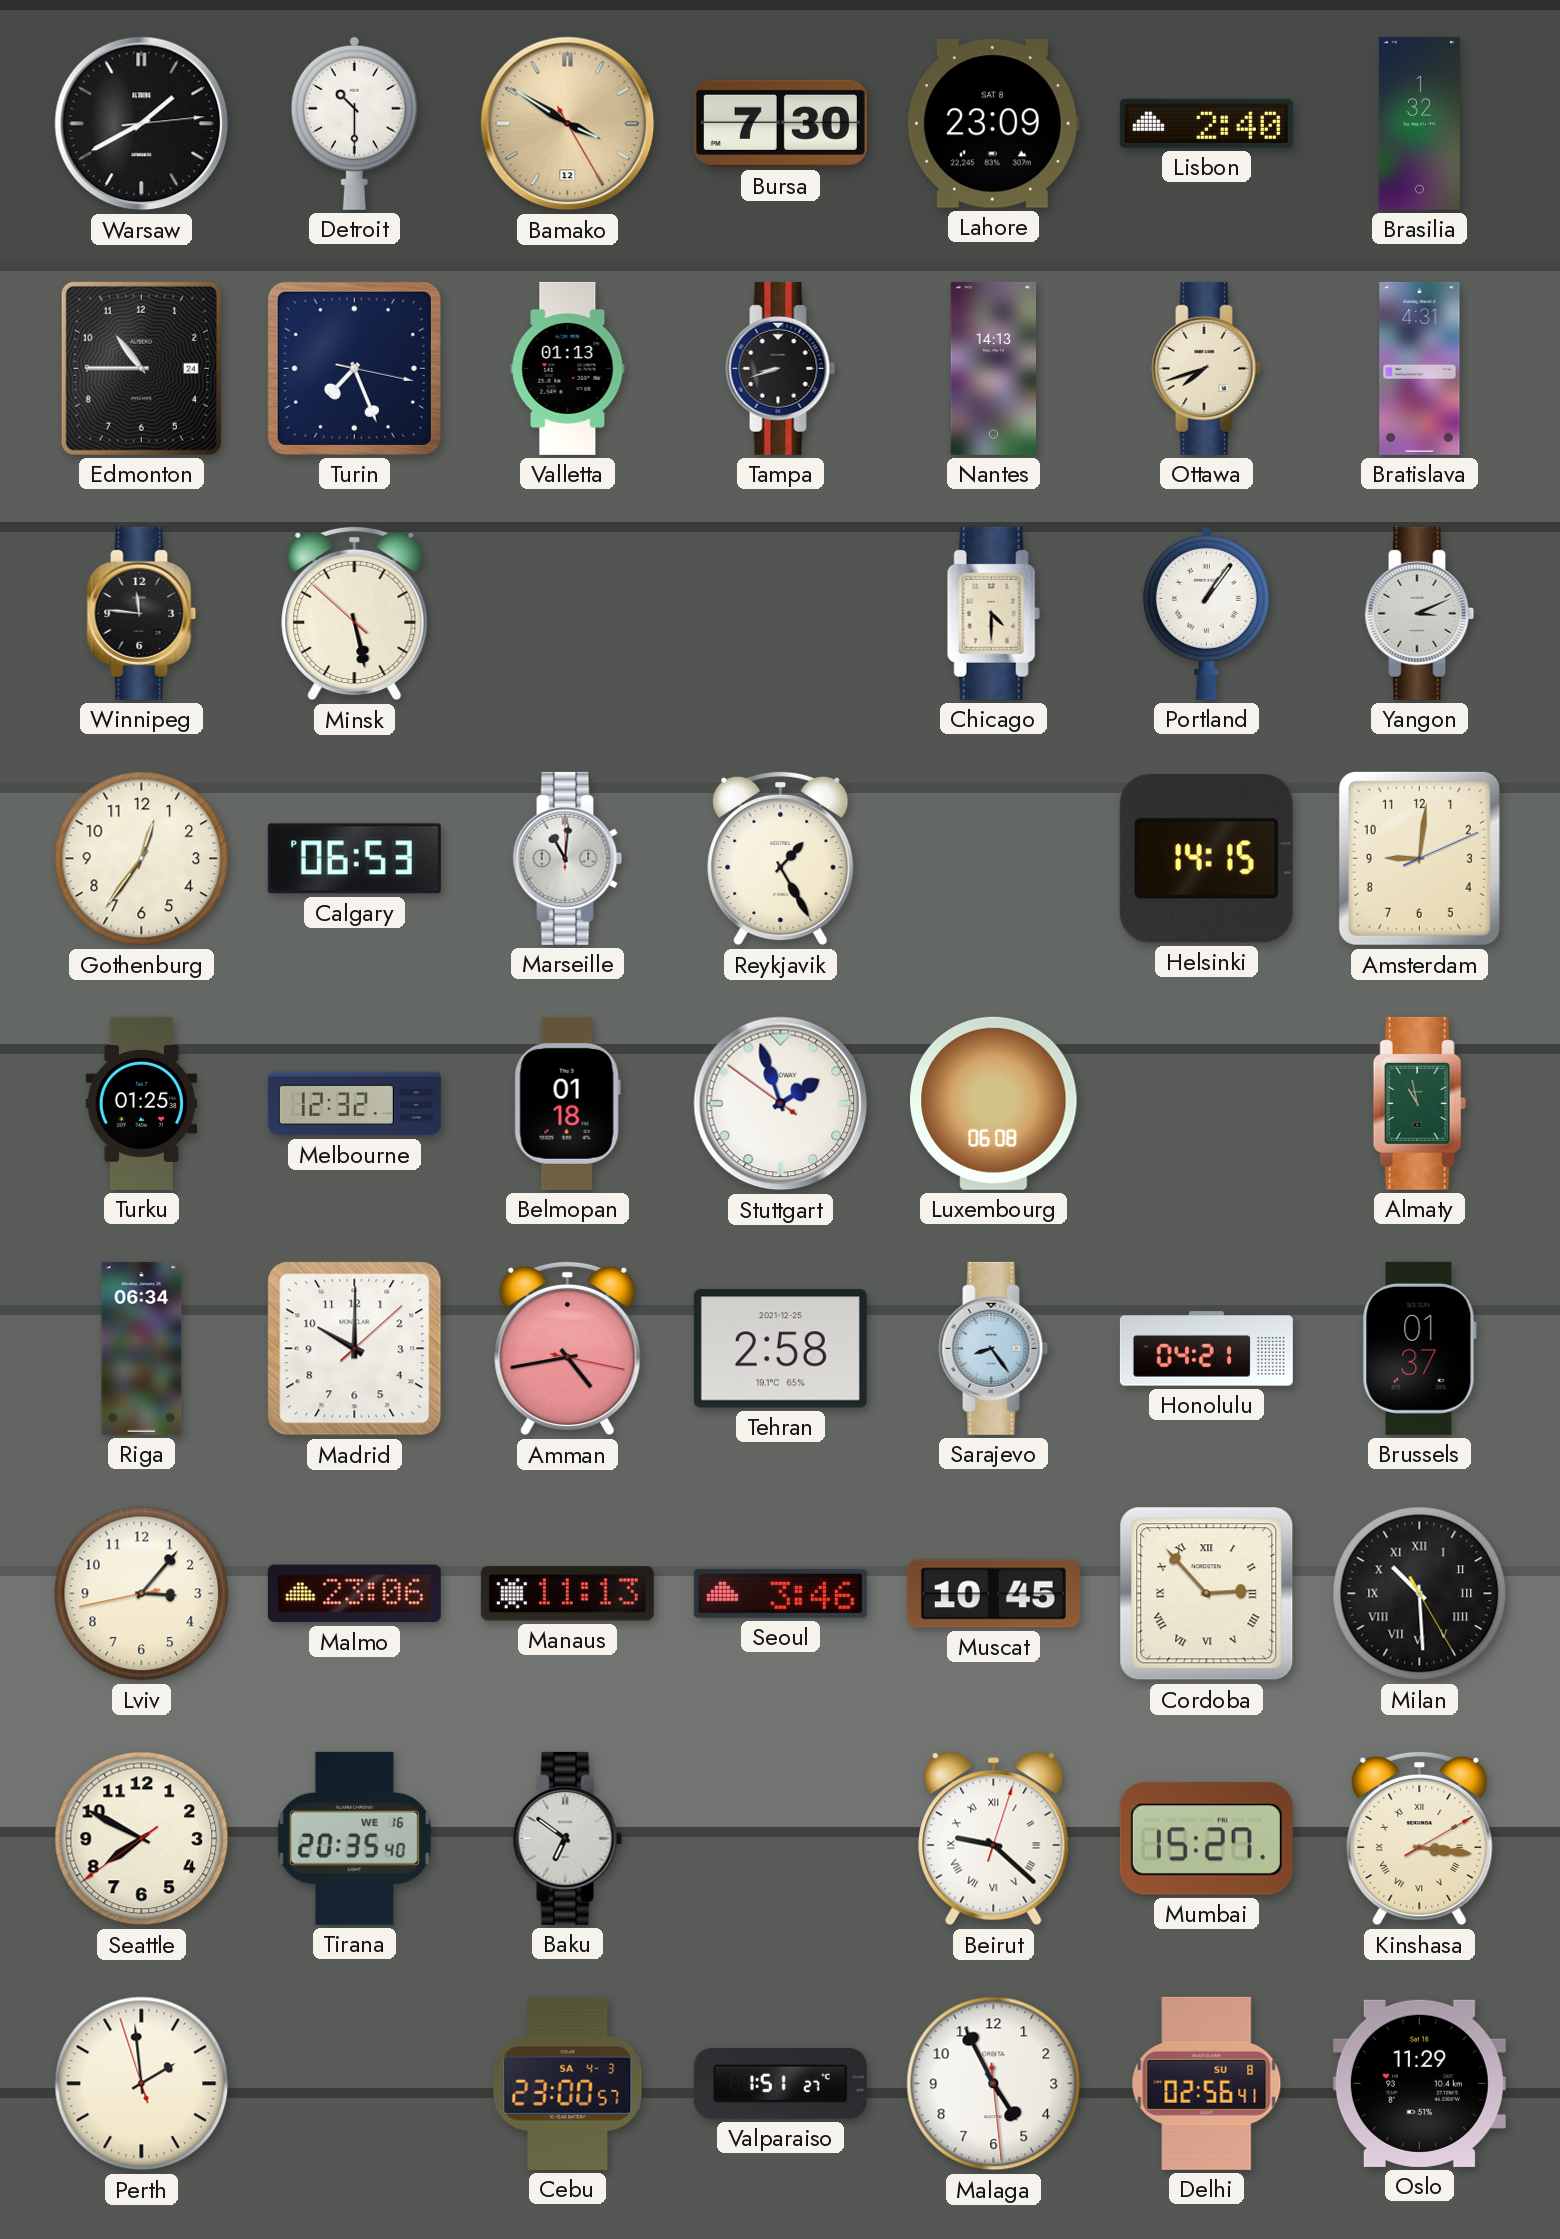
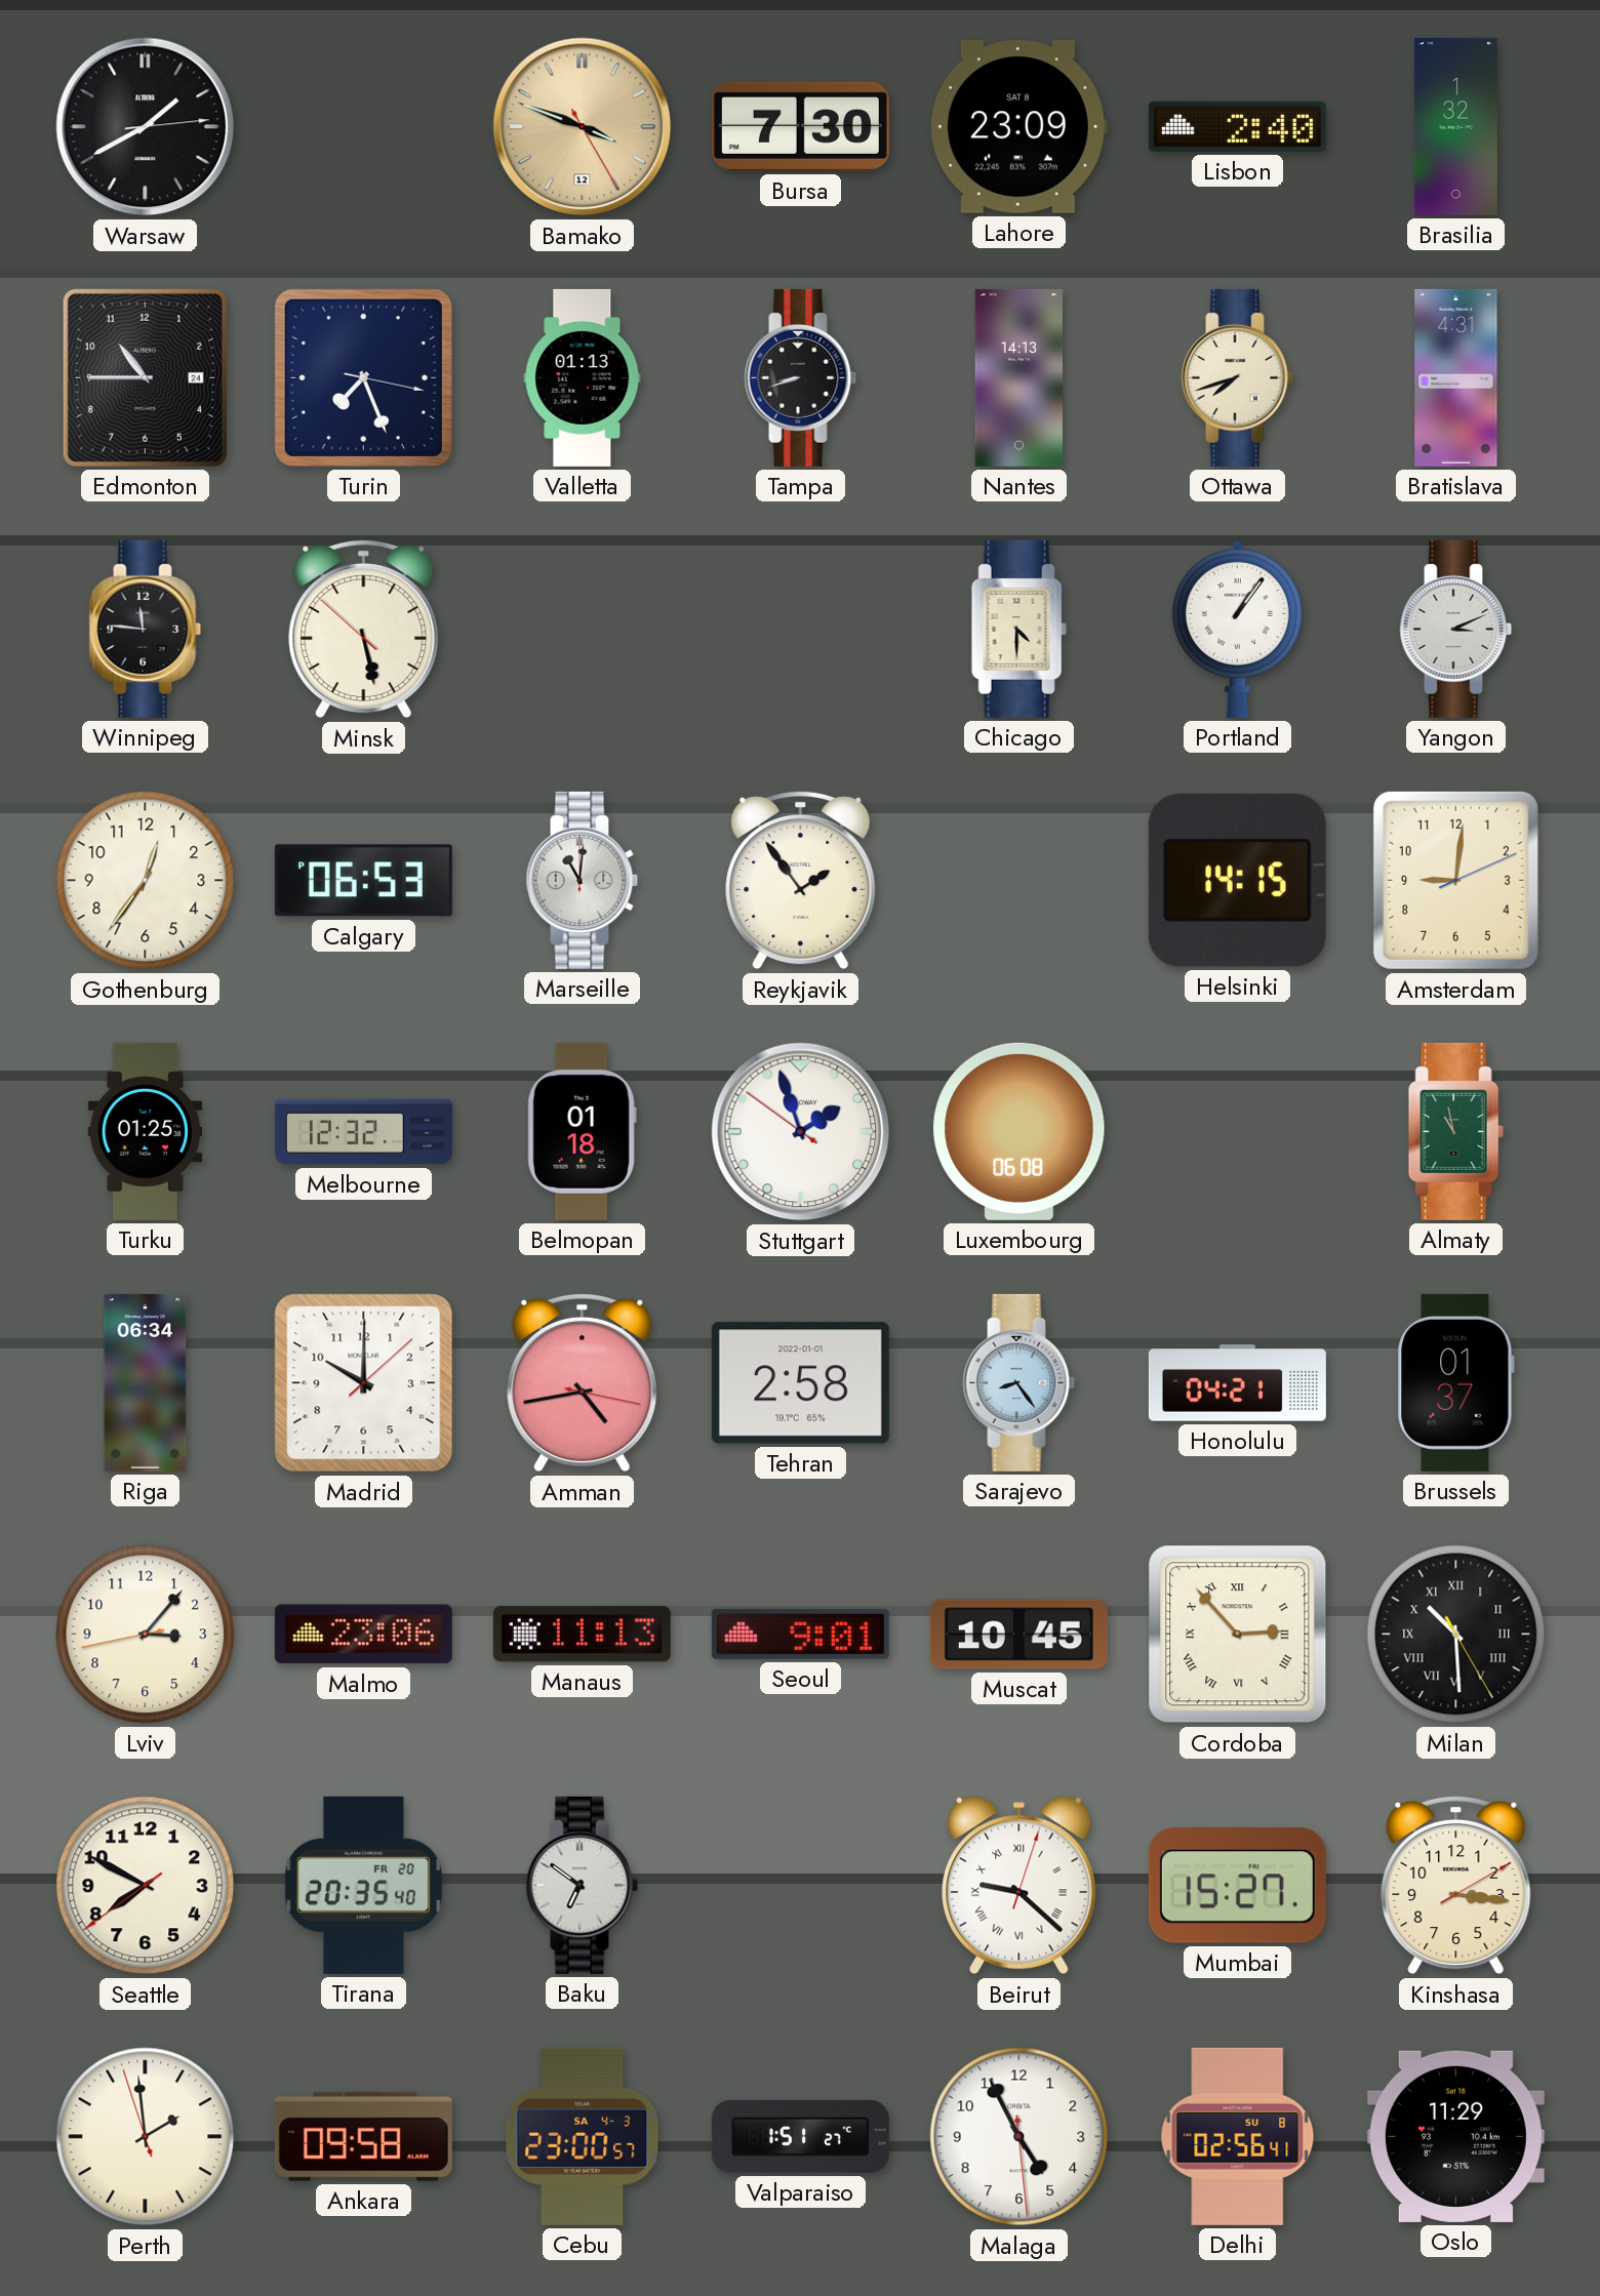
Detroit: 10:30 -> none
Bamako: 3:50 -> 3:48
Reykjavik: 1:25 -> 1:54
Tehran date: 2021-12-25 -> 2022-01-01
Seoul: 3:46 -> 9:01
Tirana date: WE 16 -> FR 20
Kinshasa numerals: Roman -> Arabic
Ankara: none -> 09:58
